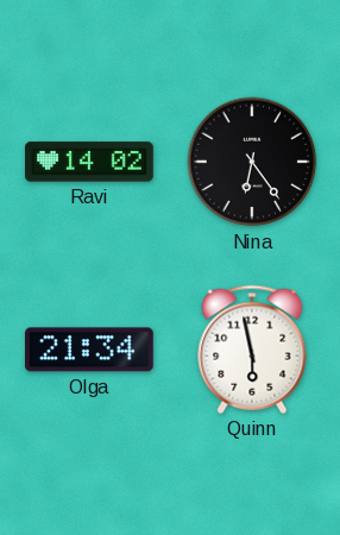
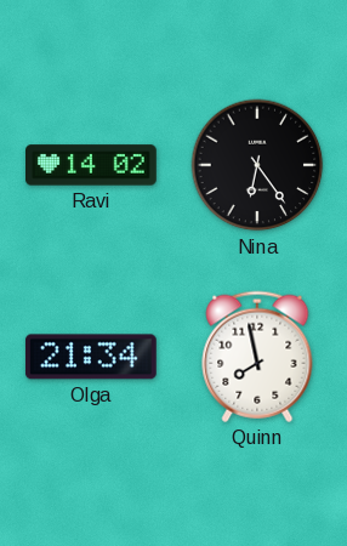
Quinn: 5:58 -> 7:58
